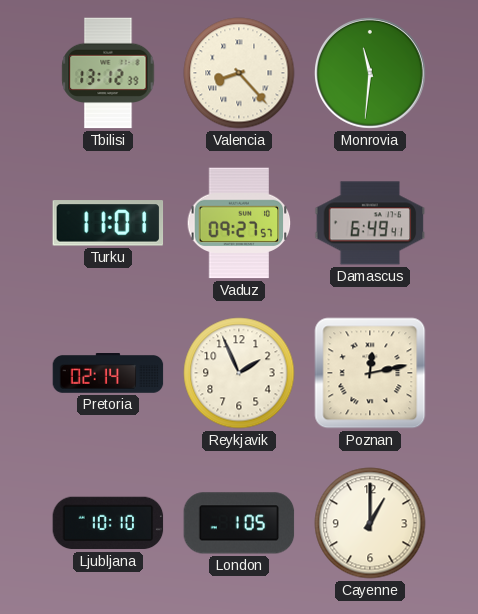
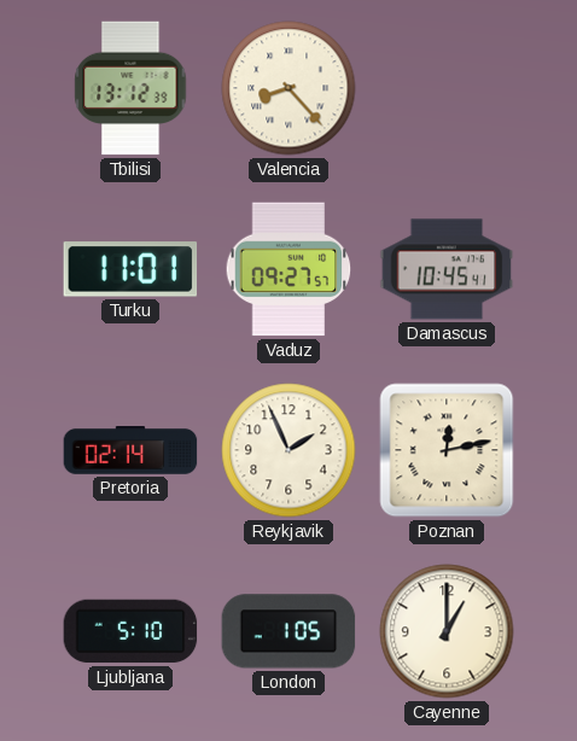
Monrovia: 11:31 -> none
Damascus: 6:49 -> 10:45
Ljubljana: 10:10 -> 5:10
